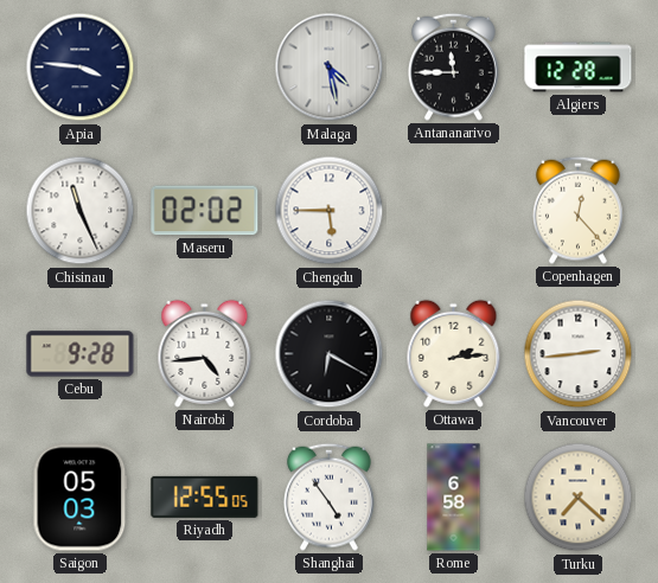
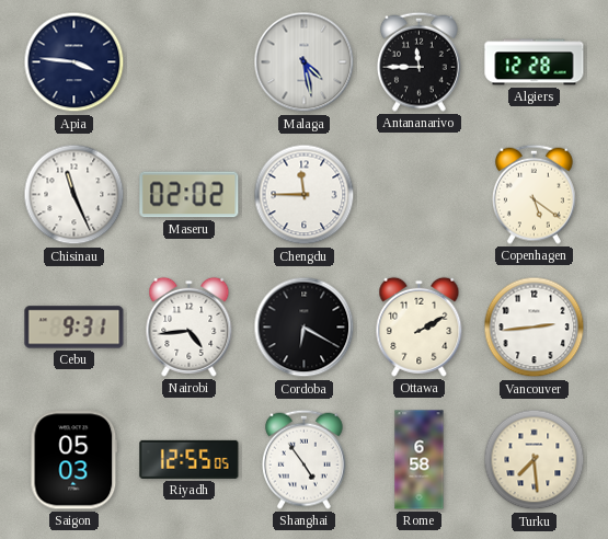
Chengdu: 5:45 -> 11:45
Copenhagen: 12:23 -> 5:21
Cebu: 9:28 -> 9:31
Ottawa: 2:14 -> 2:10
Turku: 7:22 -> 7:29
